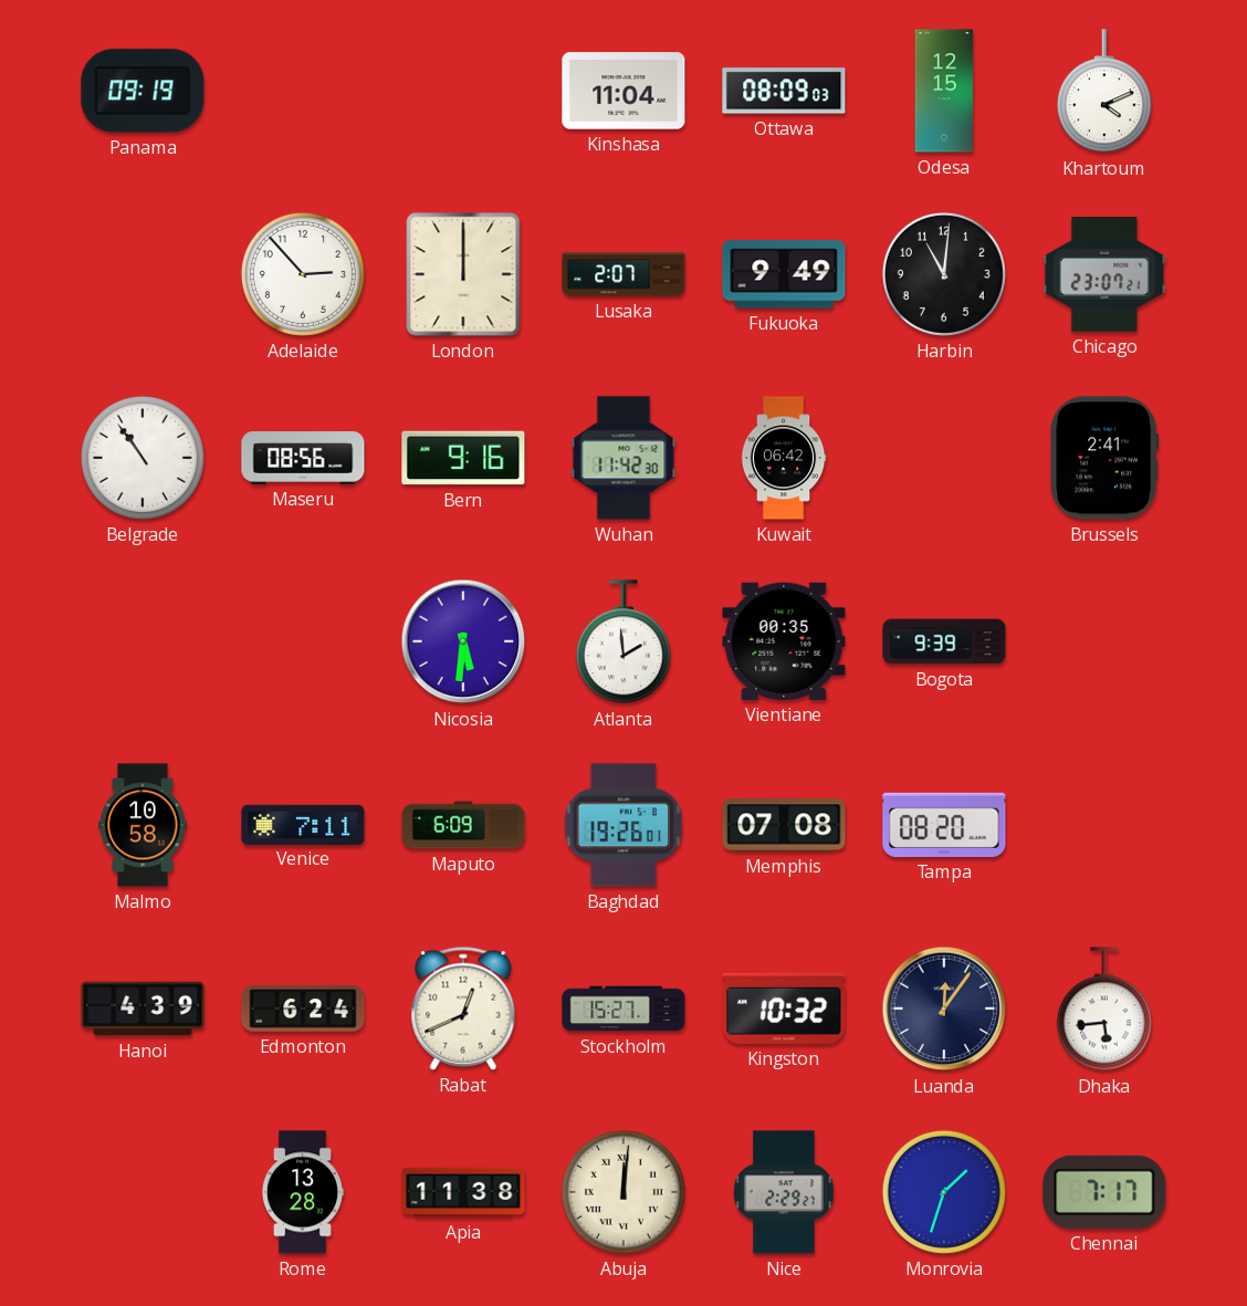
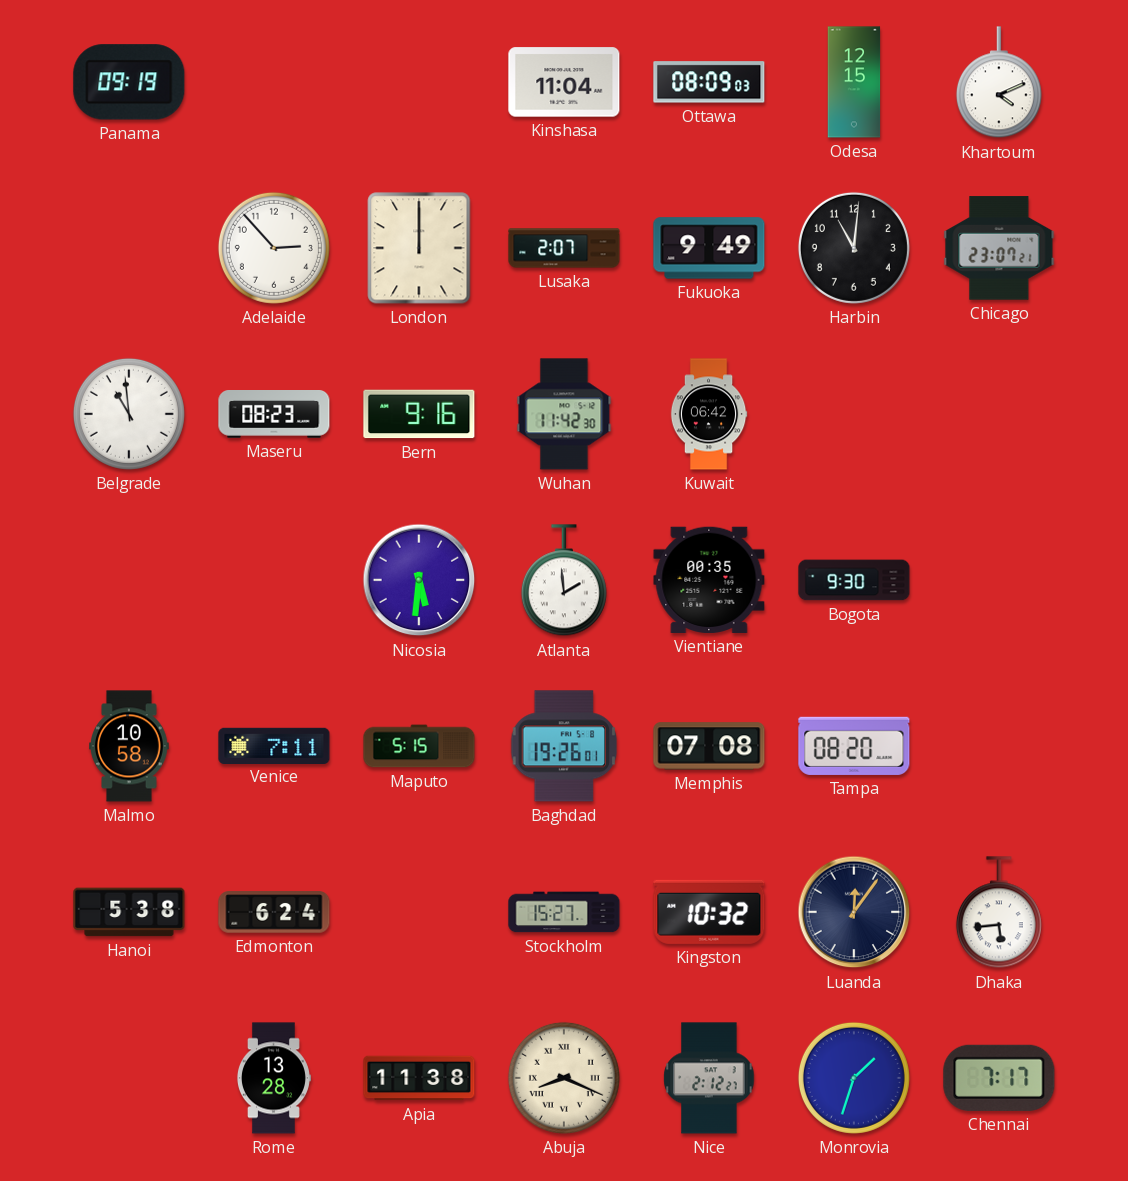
Belgrade: 10:54 -> 10:59
Maseru: 08:56 -> 08:23
Brussels: 2:41 -> none
Bogota: 9:39 -> 9:30
Maputo: 6:09 -> 5:15
Hanoi: 4:39 -> 5:38
Rabat: 12:41 -> none
Abuja: 12:01 -> 8:19
Nice: 2:29 -> 2:12
